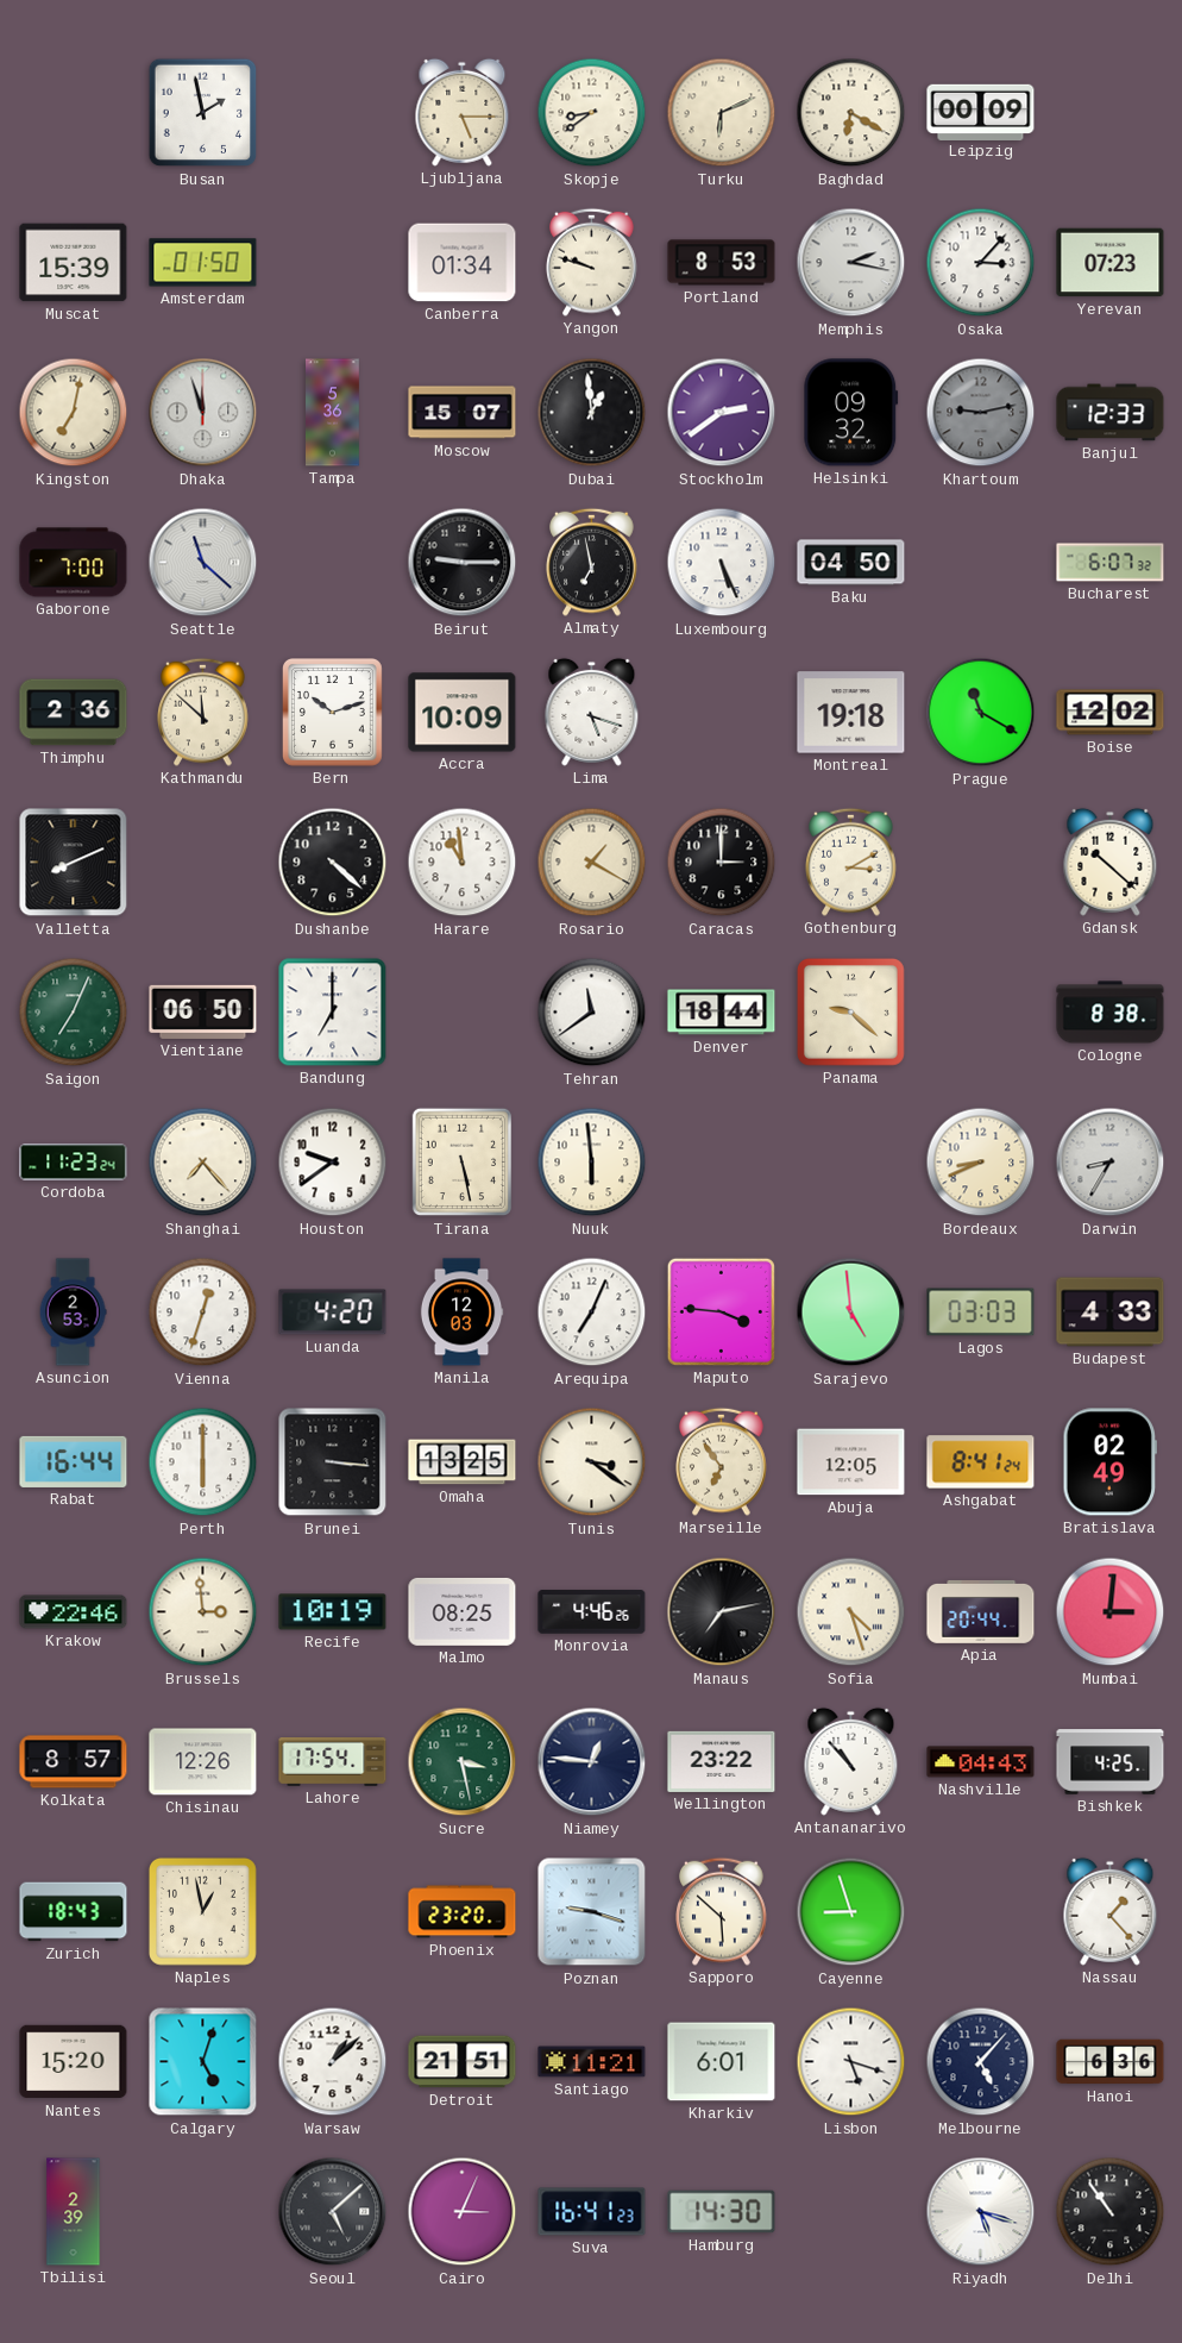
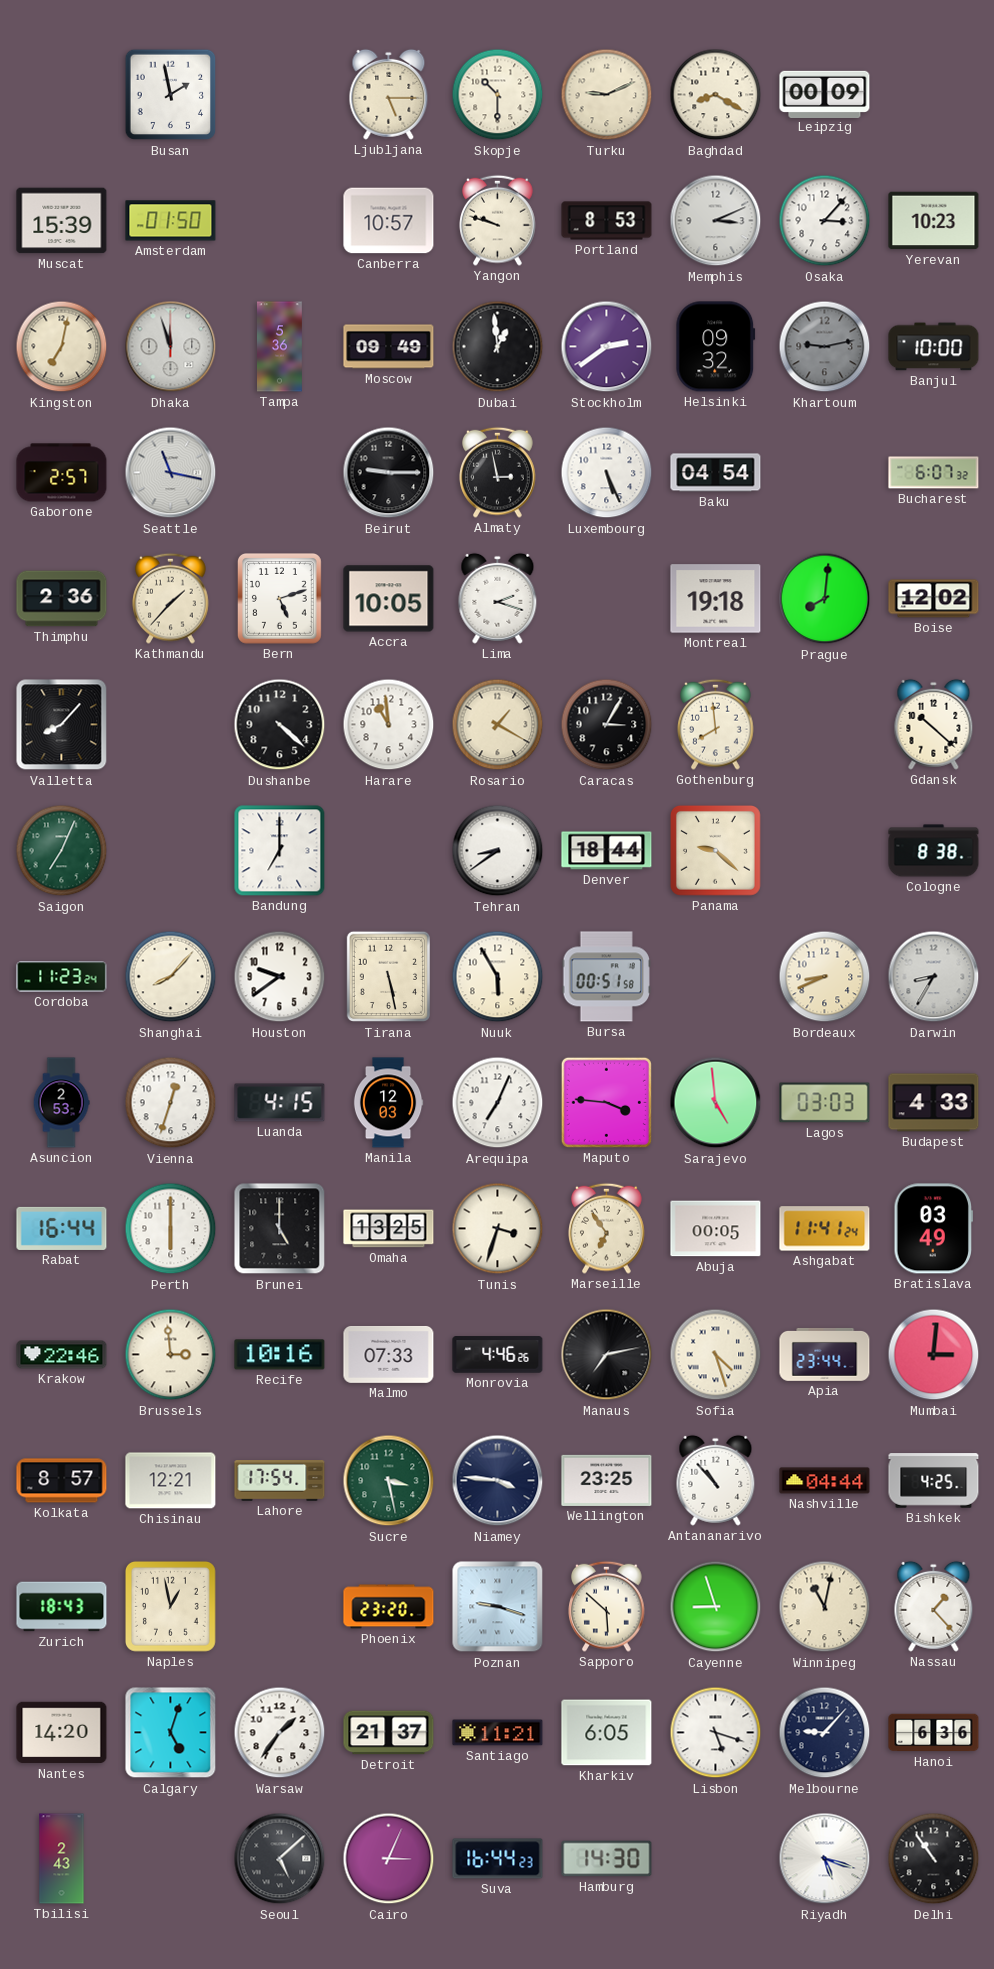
Skopje: 8:39 -> 10:30
Turku: 6:11 -> 9:11
Baghdad: 6:20 -> 8:20
Canberra: 01:34 -> 10:57
Memphis: 2:17 -> 3:11
Yerevan: 07:23 -> 10:23
Moscow: 15:07 -> 09:49
Banjul: 12:33 -> 10:00
Gaborone: 7:00 -> 2:57
Seattle: 11:22 -> 11:17
Almaty: 6:58 -> 2:58
Baku: 04:50 -> 04:54
Kathmandu: 11:52 -> 1:37
Bern: 10:12 -> 5:12
Accra: 10:09 -> 10:05
Lima: 5:18 -> 2:18
Prague: 11:20 -> 8:01
Valletta: 8:11 -> 8:07
Caracas: 3:00 -> 3:05
Gothenburg: 3:10 -> 7:59
Vientiane: 06:50 -> none
Tehran: 11:39 -> 8:39
Shanghai: 7:23 -> 8:07
Nuuk: 5:59 -> 5:55
Bursa: none -> 00:51
Luanda: 4:20 -> 4:15
Brunei: 3:16 -> 5:00
Tunis: 3:21 -> 3:33
Abuja: 12:05 -> 00:05
Ashgabat: 8:41 -> 11:41
Bratislava: 02:49 -> 03:49
Recife: 10:19 -> 10:16
Malmo: 08:25 -> 07:33
Apia: 20:44 -> 23:44
Chisinau: 12:26 -> 12:21
Niamey: 12:46 -> 3:46
Wellington: 23:22 -> 23:25
Nashville: 04:43 -> 04:44
Winnipeg: none -> 11:02
Nantes: 15:20 -> 14:20
Warsaw: 1:08 -> 1:36
Detroit: 21:51 -> 21:37
Kharkiv: 6:01 -> 6:05
Melbourne: 5:07 -> 9:07
Tbilisi: 2:39 -> 2:43
Suva: 16:41 -> 16:44
